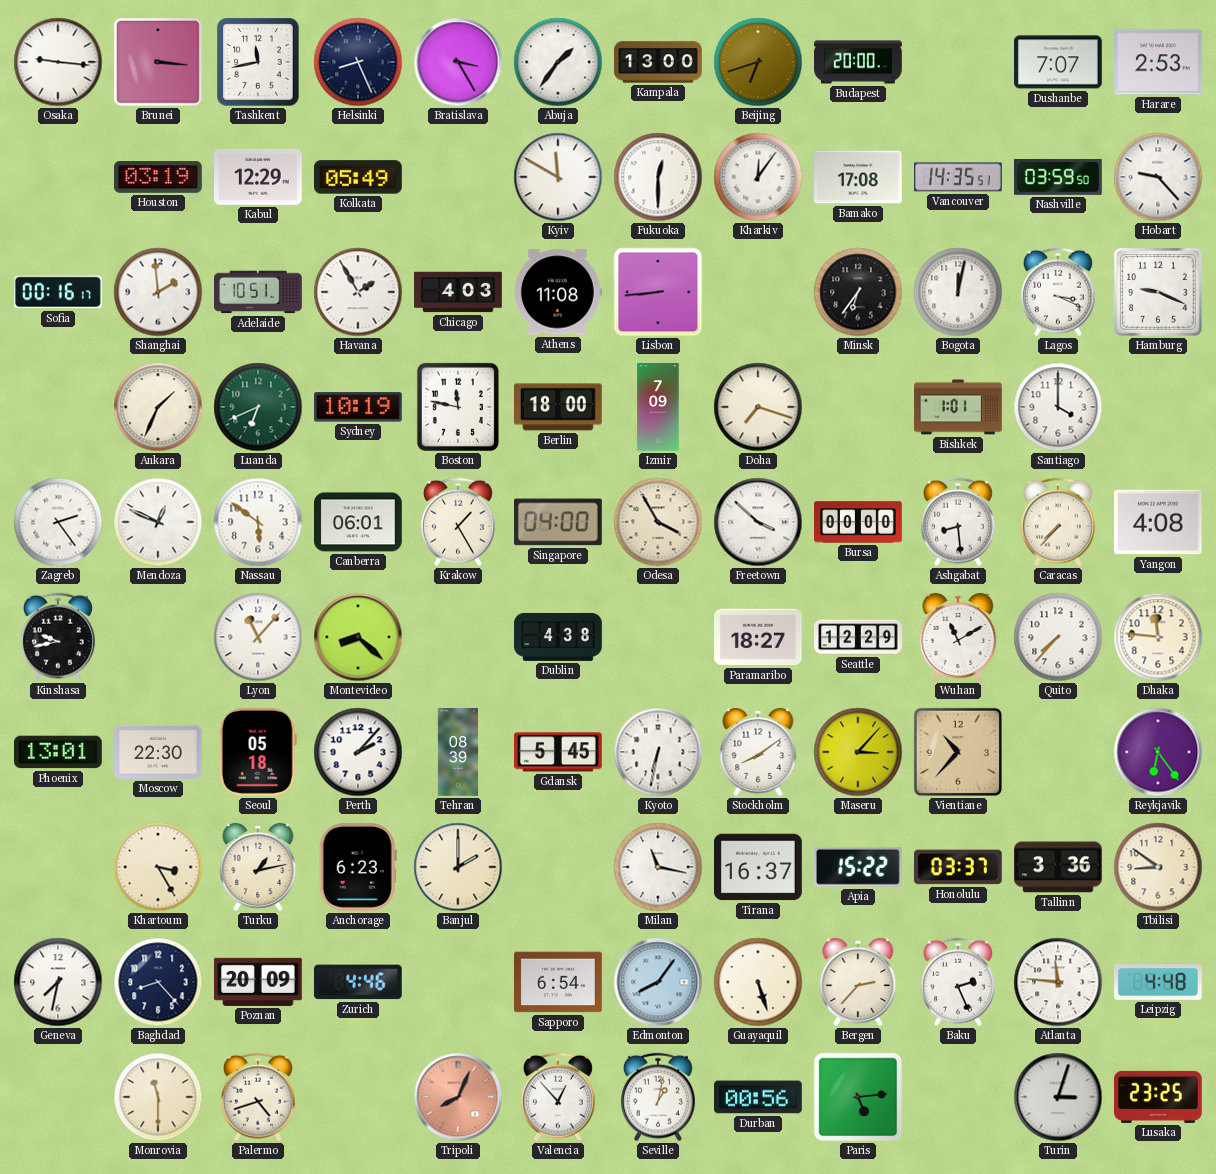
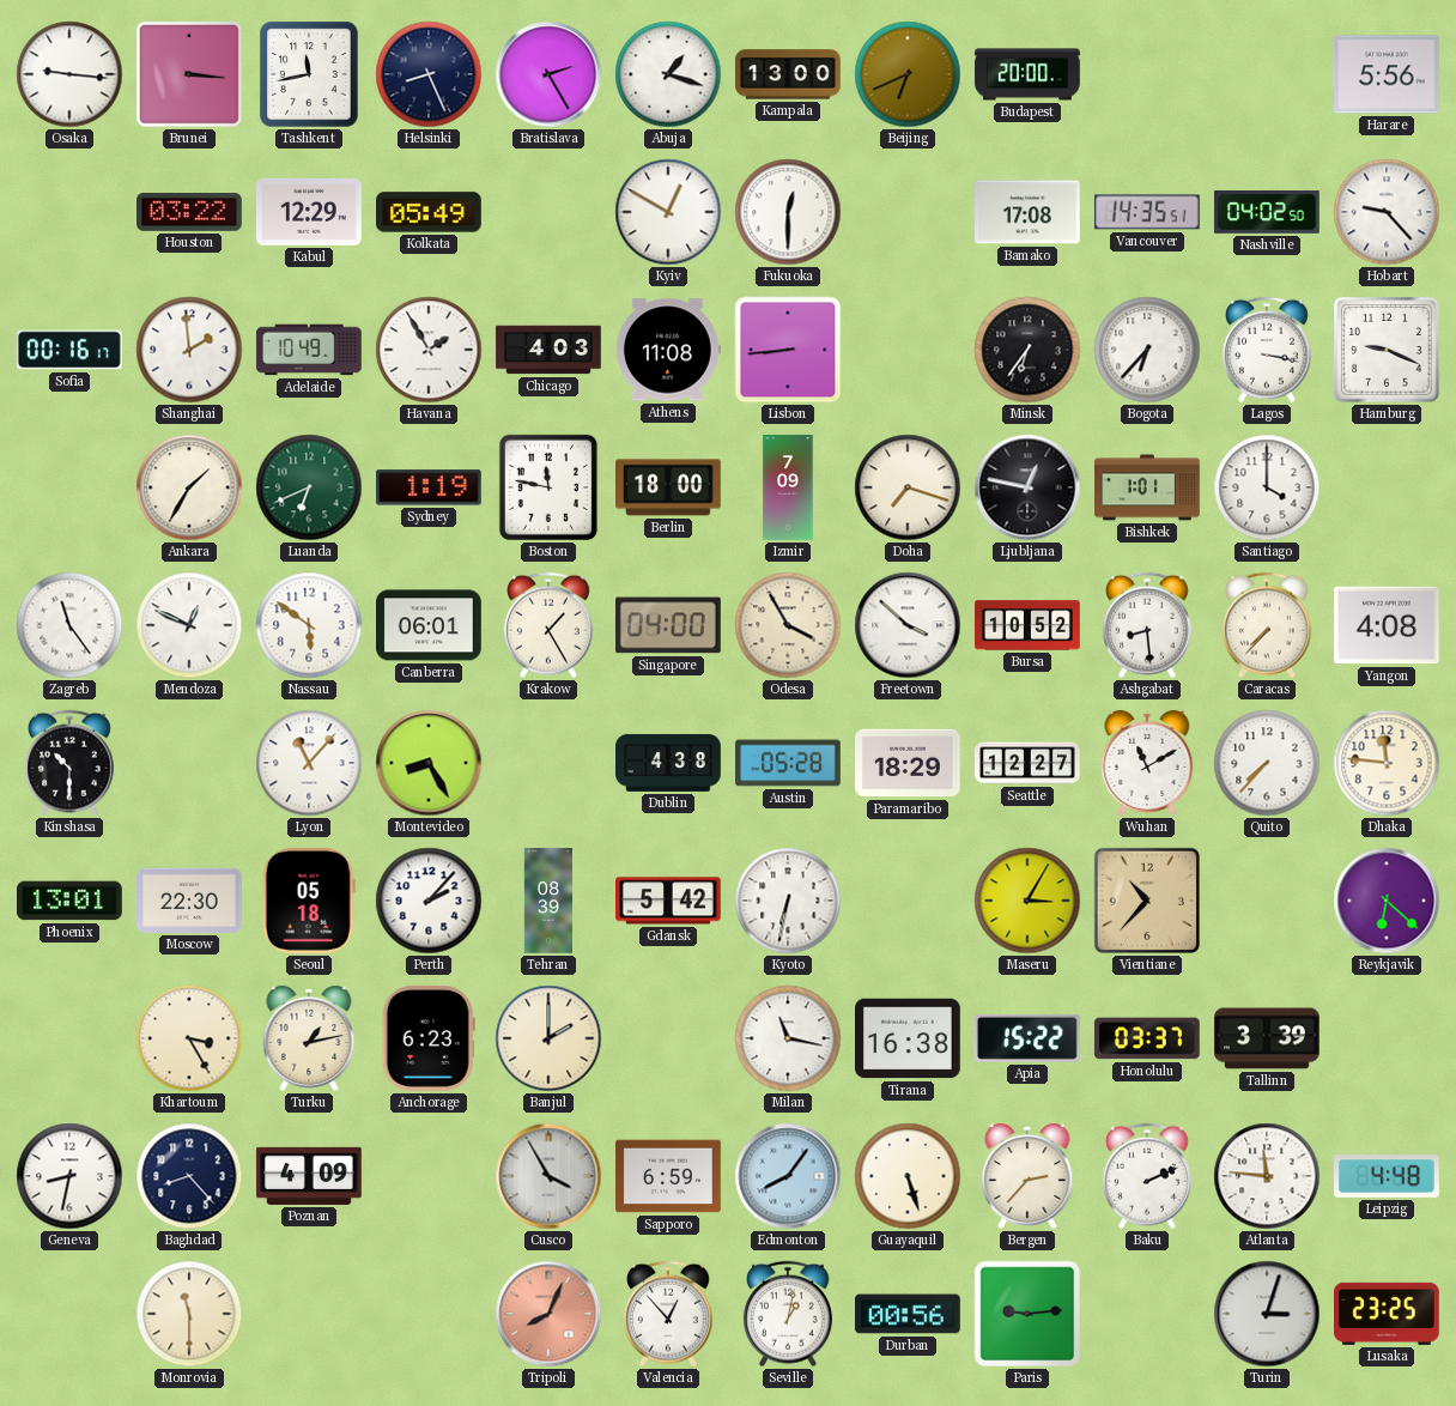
Bratislava: 3:25 -> 2:25
Abuja: 1:36 -> 1:18
Beijing: 6:42 -> 6:41
Dushanbe: 7:07 -> none
Harare: 2:53 -> 5:56
Houston: 03:19 -> 03:22
Kyiv: 11:50 -> 12:50
Kharkiv: 12:06 -> none
Nashville: 03:59 -> 04:02
Adelaide: 10:51 -> 10:49
Bogota: 12:02 -> 6:37
Lagos: 3:19 -> 3:17
Ankara: 1:34 -> 1:35
Sydney: 10:19 -> 1:19
Ljubljana: none -> 12:47
Zagreb: 2:24 -> 11:24
Bursa: 00:00 -> 10:52
Kinshasa: 9:43 -> 10:30
Montevideo: 8:22 -> 8:25
Austin: none -> 05:28
Paramaribo: 18:27 -> 18:29
Seattle: 12:29 -> 12:27
Gdansk: 5:45 -> 5:42
Stockholm: 8:09 -> none
Maseru: 3:07 -> 3:05
Reykjavik: 6:24 -> 6:22
Tirana: 16:37 -> 16:38
Tallinn: 3:36 -> 3:39
Tbilisi: 8:51 -> none
Geneva: 7:32 -> 8:32
Poznan: 20:09 -> 4:09
Zurich: 4:46 -> none
Cusco: none -> 3:55
Sapporo: 6:54 -> 6:59
Baku: 2:26 -> 2:11
Palermo: 4:42 -> none
Paris: 5:14 -> 9:14
